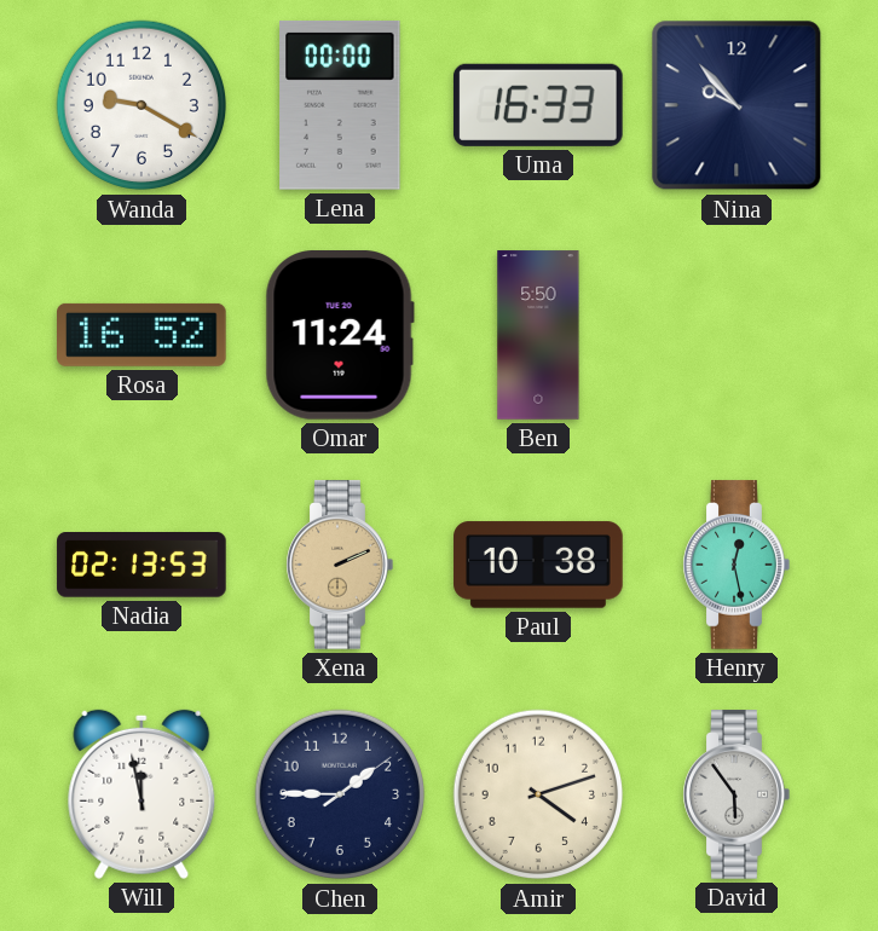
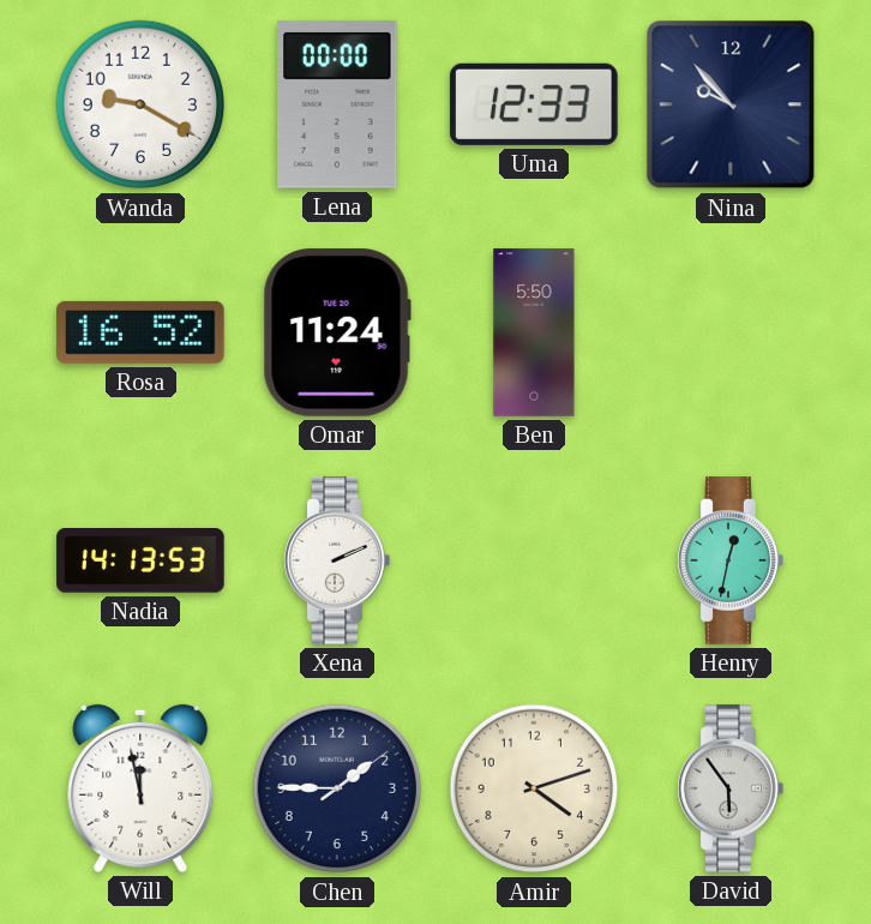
Uma: 16:33 -> 12:33
Nadia: 02:13 -> 14:13
Xena dial: champagne -> white
Paul: 10:38 -> none
Henry: 12:28 -> 12:32
